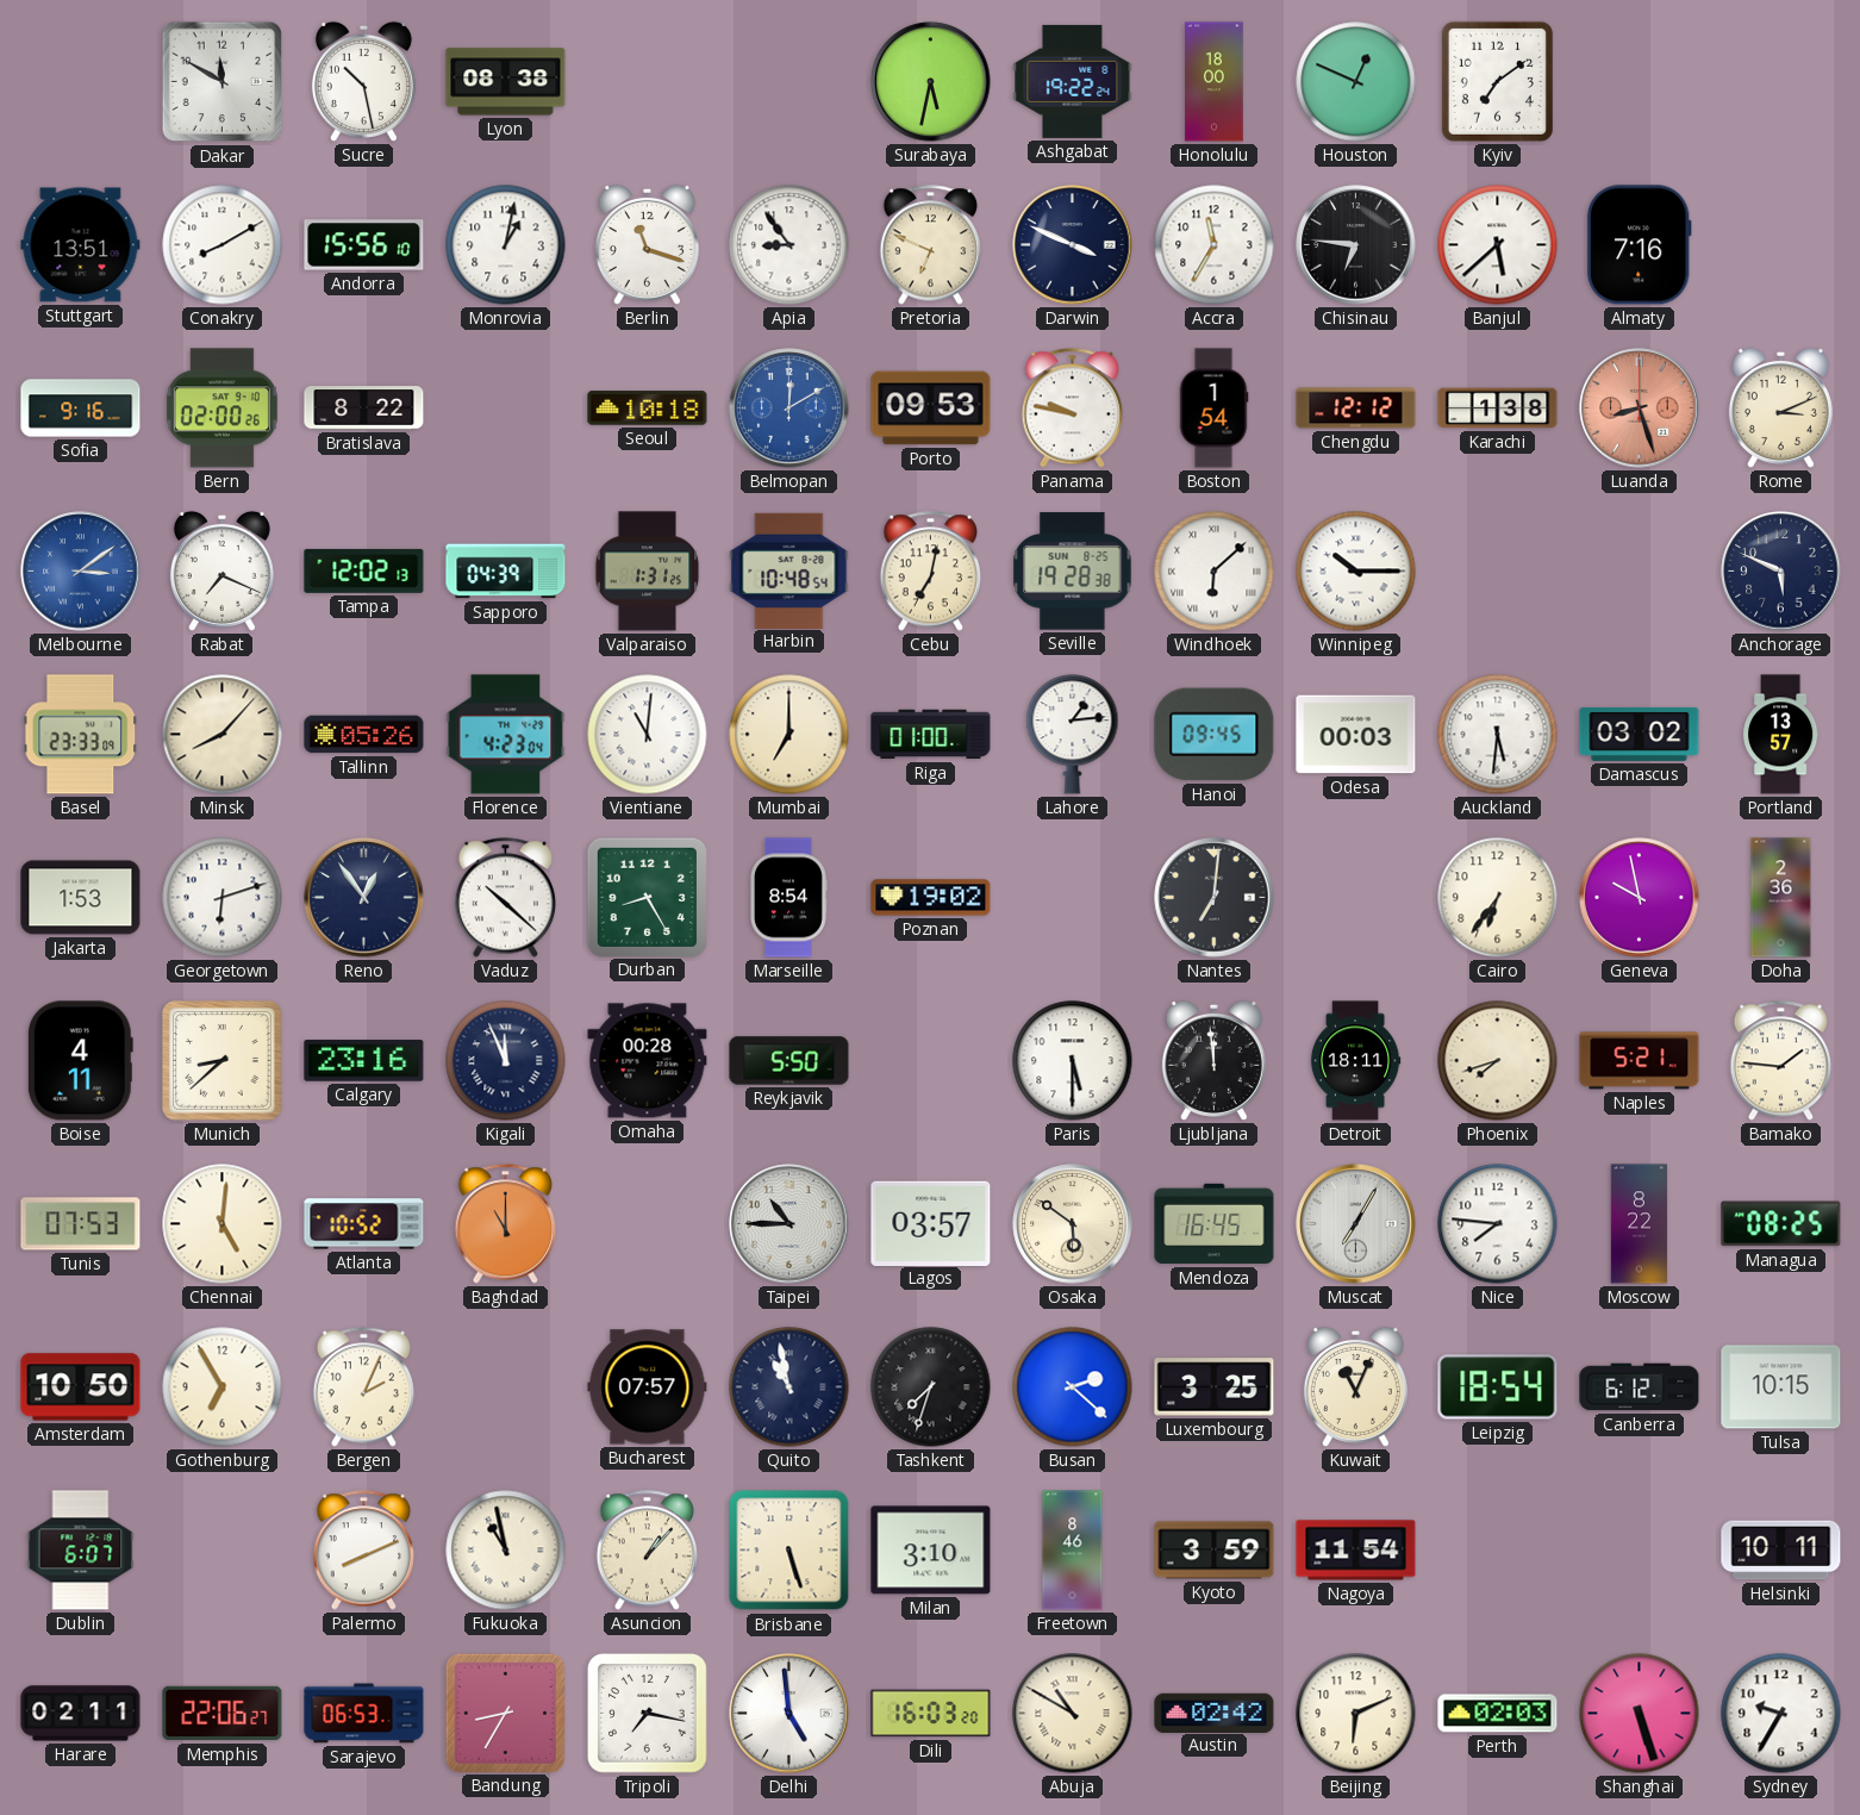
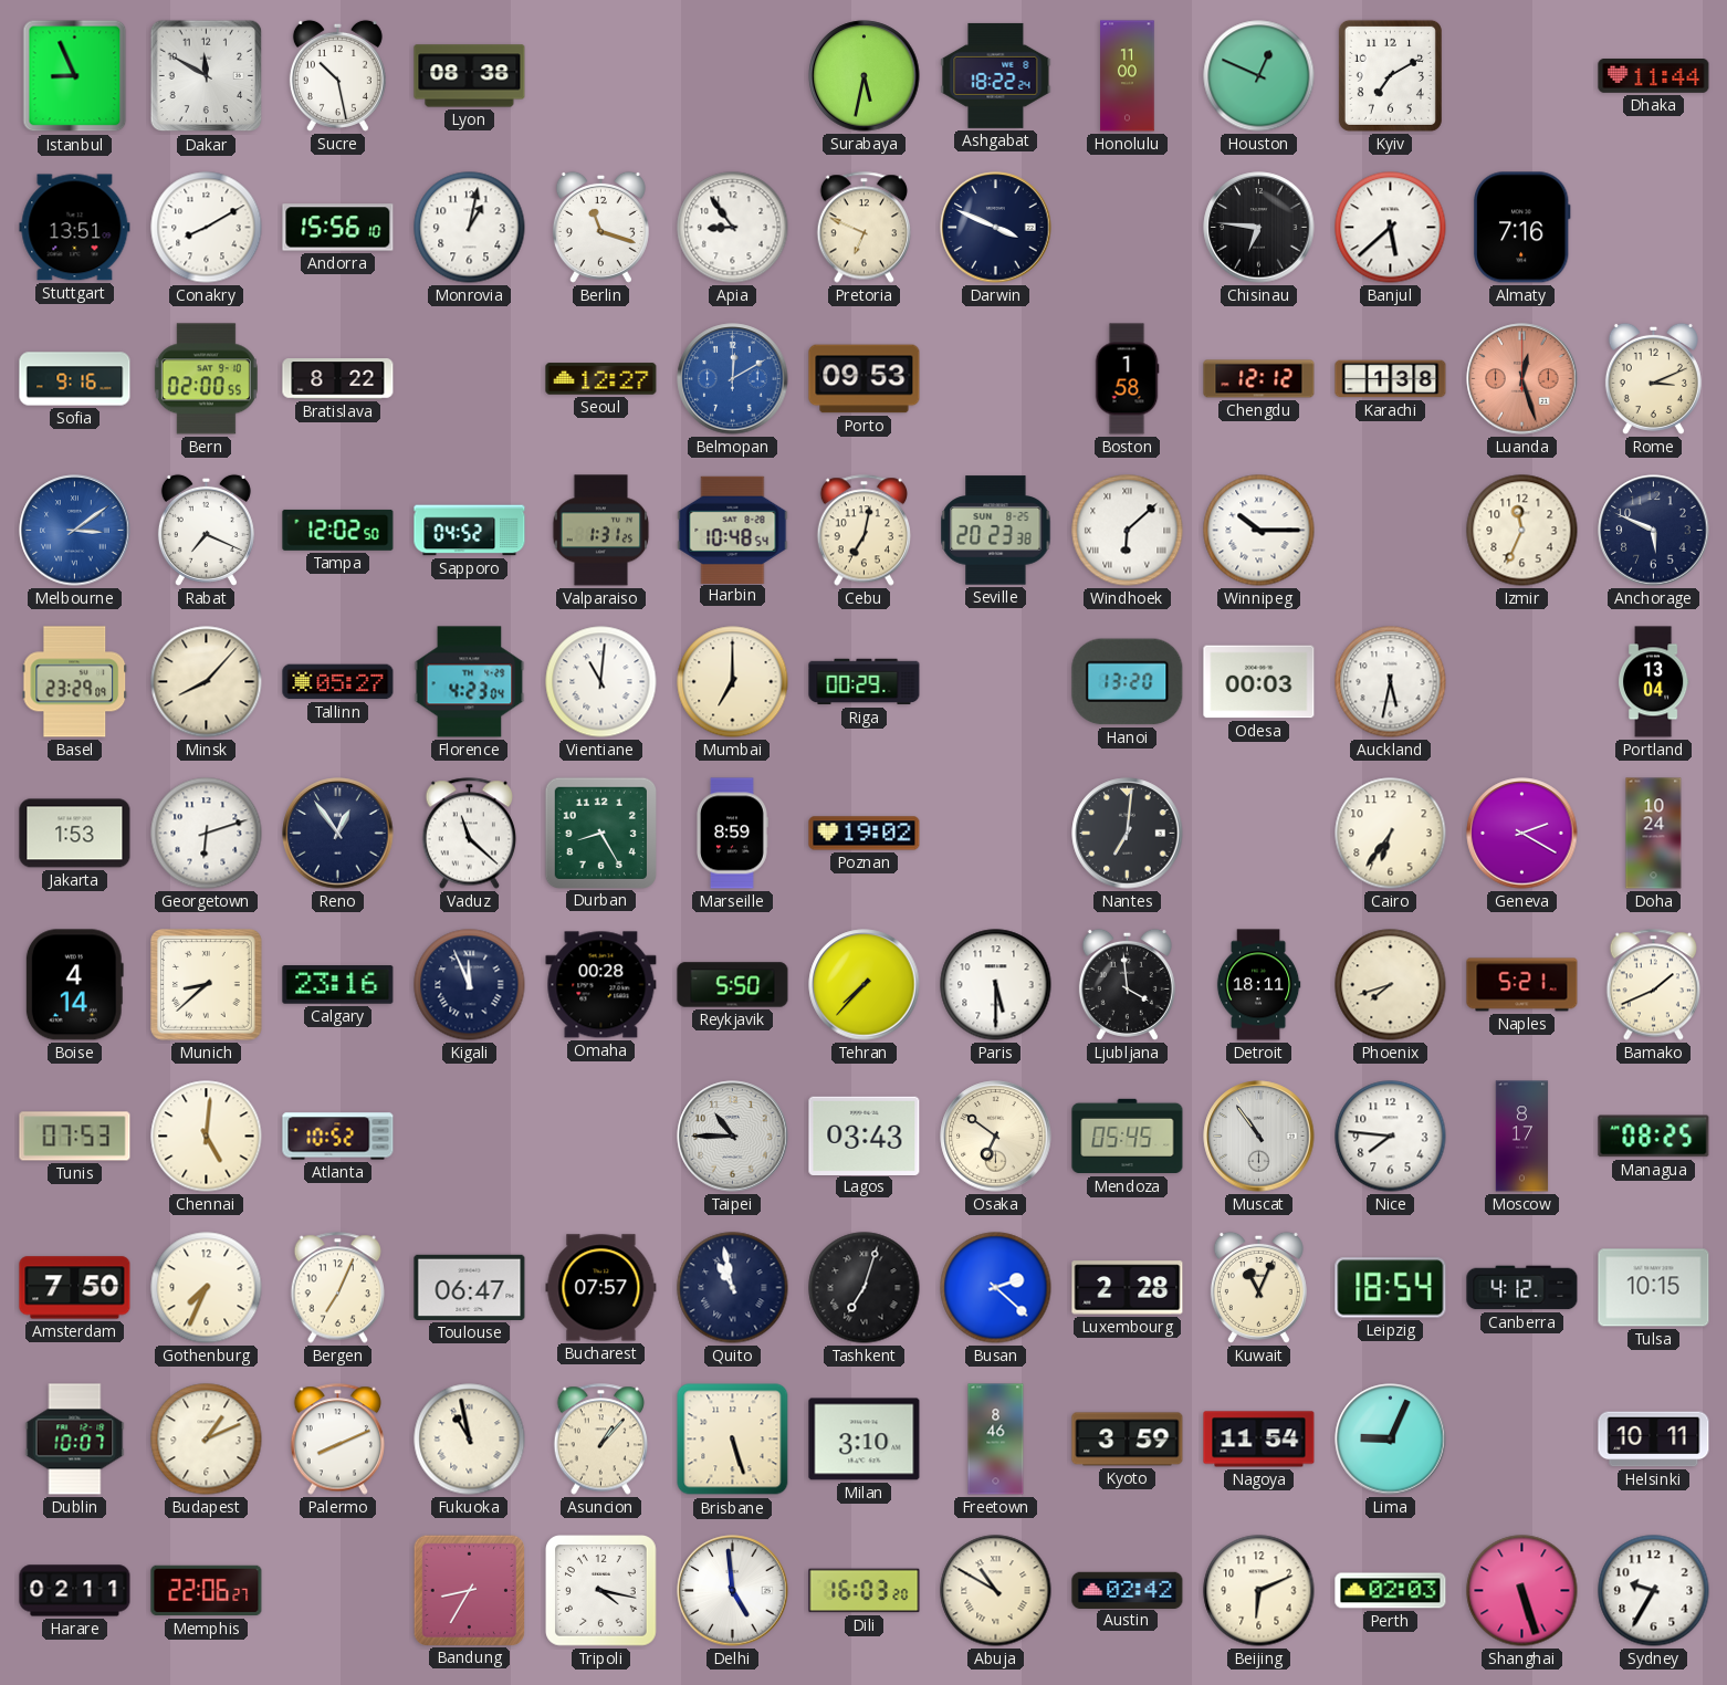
Istanbul: none -> 8:56
Ashgabat: 19:22 -> 18:22
Honolulu: 18:00 -> 11:00
Kyiv: 7:09 -> 7:10
Dhaka: none -> 11:44
Accra: 11:35 -> none
Bern: 02:00:26 -> 02:00:55
Seoul: 10:18 -> 12:27
Panama: 9:47 -> none
Boston: 1:54 -> 1:58
Luanda: 8:27 -> 12:27
Tampa: 12:02:13 -> 12:02:50
Sapporo: 04:39 -> 04:52
Seville: 19:28 -> 20:23
Izmir: none -> 11:34
Basel: 23:33 -> 23:29
Tallinn: 05:26 -> 05:27
Riga: 01:00 -> 00:29
Lahore: 1:14 -> none
Hanoi: 09:45 -> 13:20
Auckland: 5:31 -> 5:32
Damascus: 03:02 -> none
Portland: 13:57 -> 13:04
Vaduz: 10:22 -> 11:22
Marseille: 8:54 -> 8:59
Geneva: 9:58 -> 2:20
Doha: 2:36 -> 10:24
Boise: 4:11 -> 4:14
Tehran: none -> 7:37
Ljubljana: 11:59 -> 3:59
Bamako: 1:46 -> 1:41
Baghdad: 11:00 -> none
Lagos: 03:57 -> 03:43
Osaka: 5:51 -> 6:51
Mendoza: 16:45 -> 05:45
Muscat: 7:05 -> 10:54
Moscow: 8:22 -> 8:17
Amsterdam: 10:50 -> 7:50
Gothenburg: 6:55 -> 7:34
Bergen: 2:04 -> 7:04
Toulouse: none -> 06:47
Tashkent: 7:33 -> 7:03
Luxembourg: 3:25 -> 2:28
Canberra: 6:12 -> 4:12
Dublin: 6:07 -> 10:07
Budapest: none -> 1:11
Lima: none -> 9:04
Sarajevo: 06:53 -> none
Tripoli: 7:17 -> 4:17
